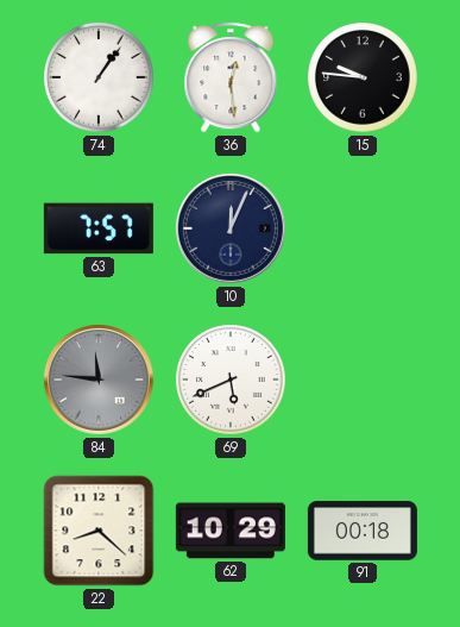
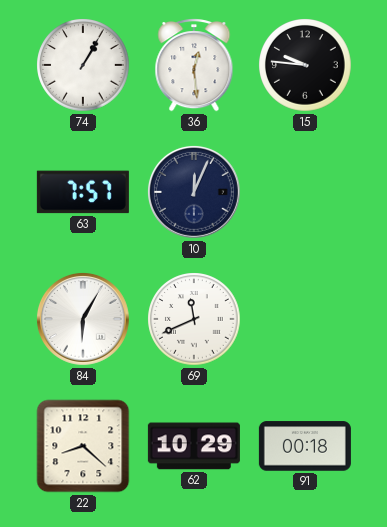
74: 1:06 -> 1:05
84: 11:46 -> 6:05
84 dial: grey -> white
69: 5:41 -> 11:41
